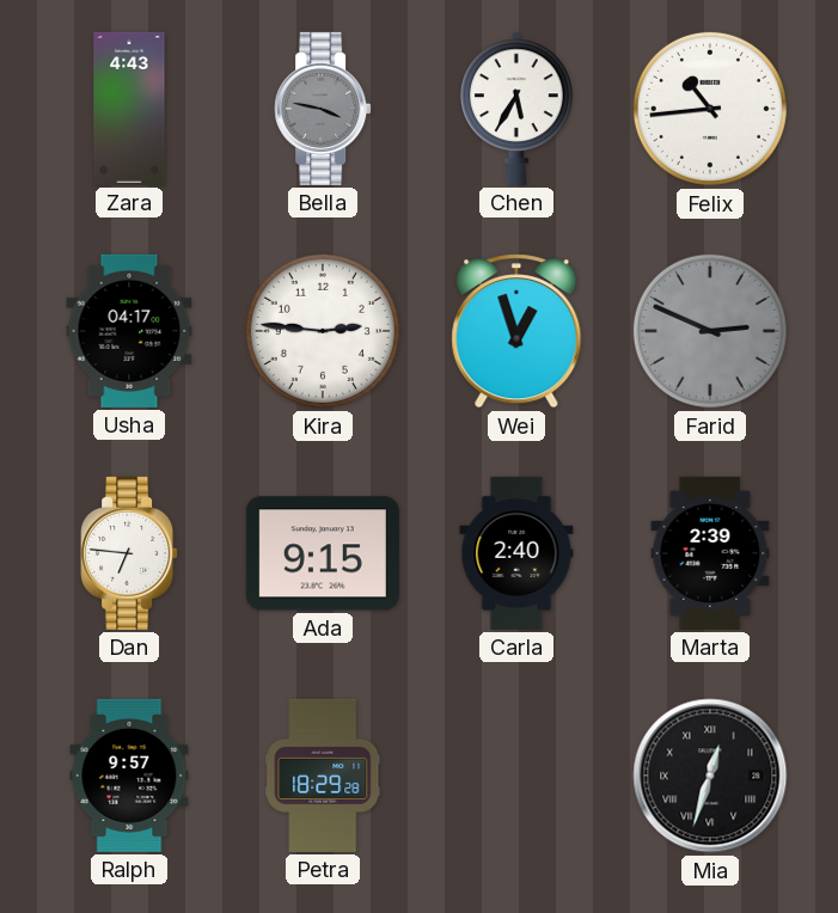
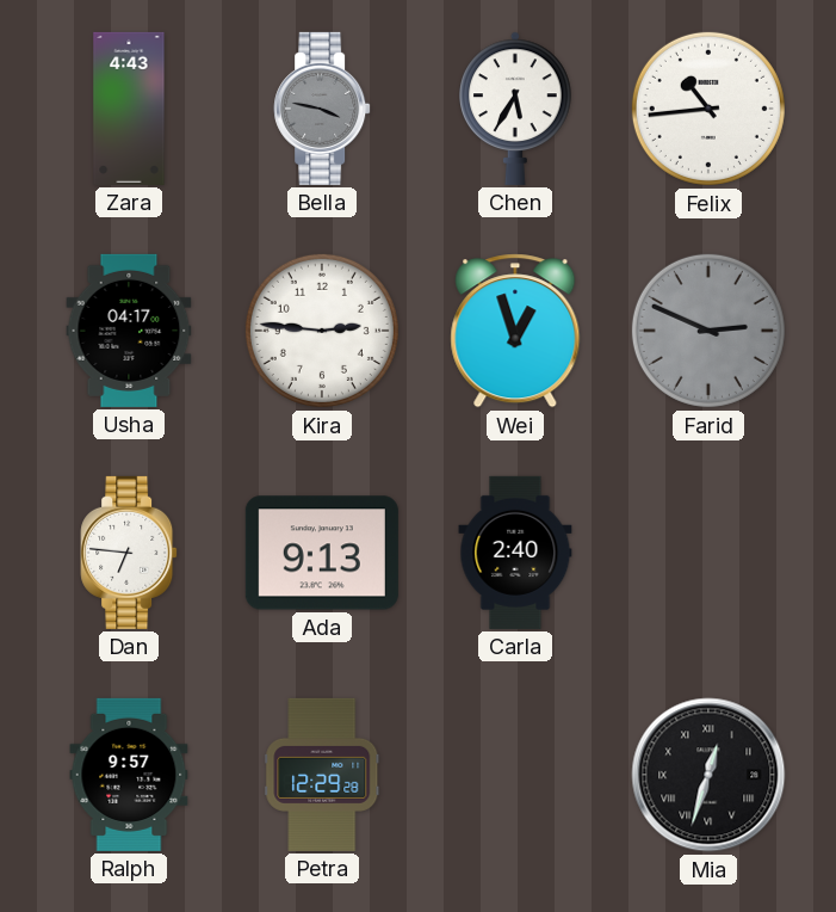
Ada: 9:15 -> 9:13
Marta: 2:39 -> none
Petra: 18:29 -> 12:29
